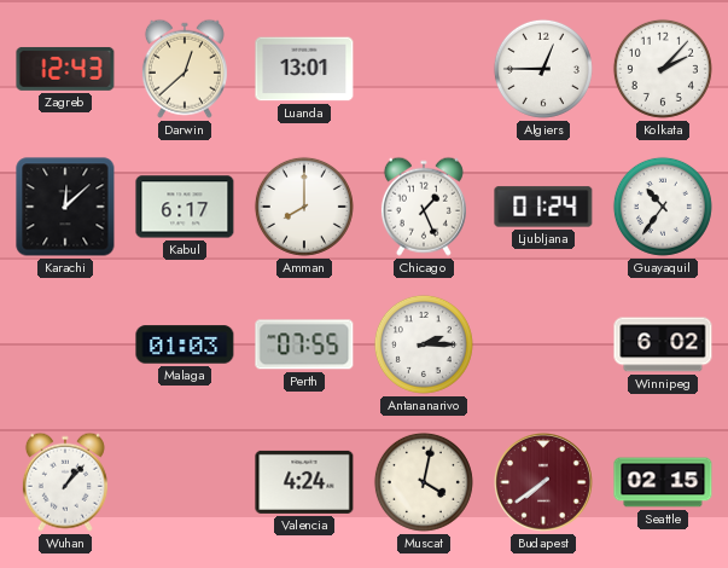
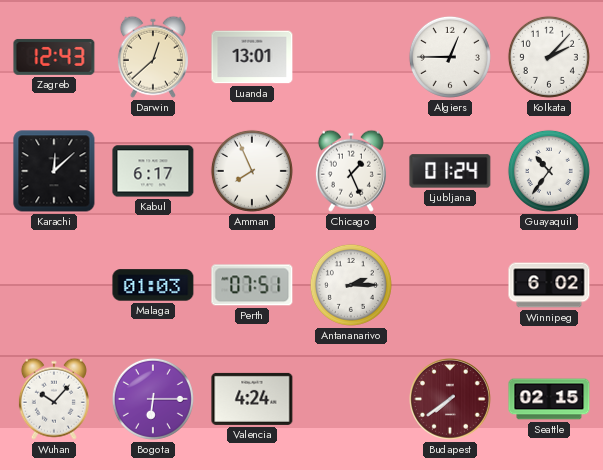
Amman: 8:00 -> 7:56
Perth: 07:55 -> 07:51
Wuhan: 1:07 -> 10:07
Bogota: none -> 6:15
Muscat: 4:02 -> none
